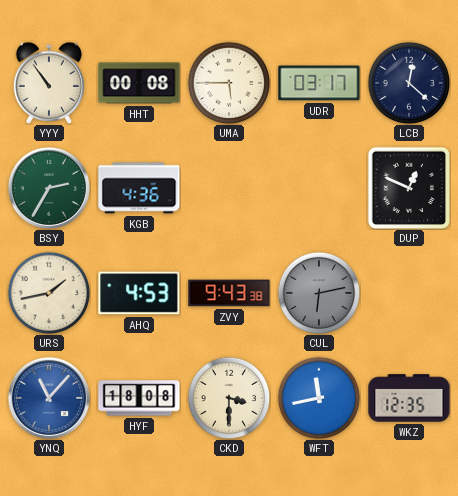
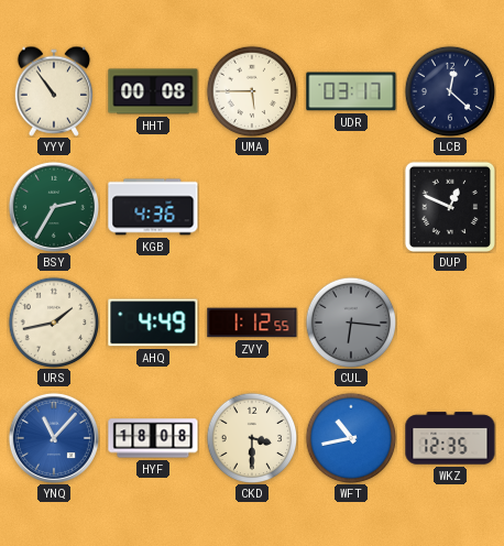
AHQ: 4:53 -> 4:49
ZVY: 9:43 -> 1:12
CUL: 6:13 -> 6:16
WFT: 11:43 -> 10:43
